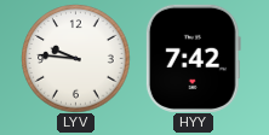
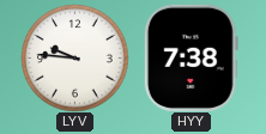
HYY: 7:42 -> 7:38
